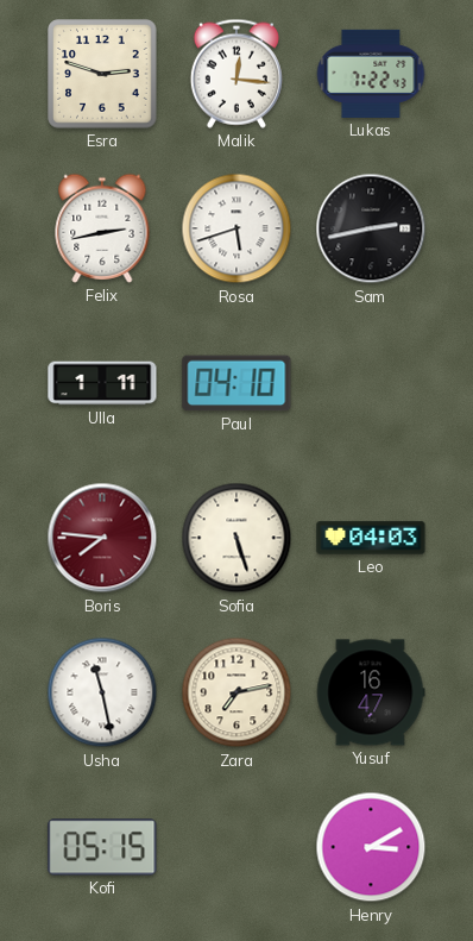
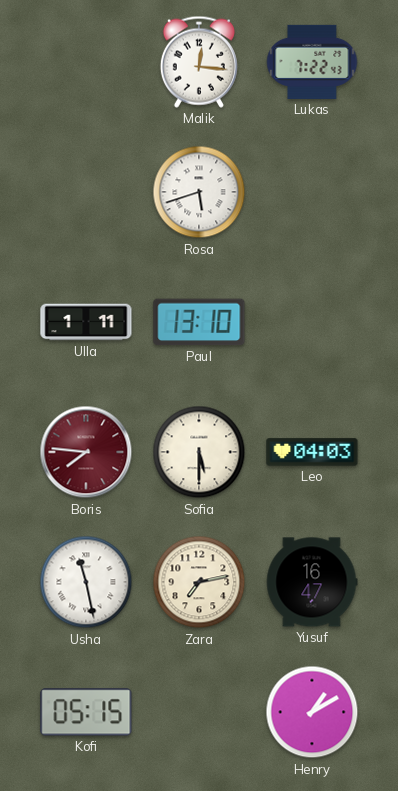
Esra: 2:48 -> none
Felix: 2:43 -> none
Sam: 2:43 -> none
Paul: 04:10 -> 13:10
Sofia: 5:27 -> 5:30
Henry: 3:10 -> 1:10
